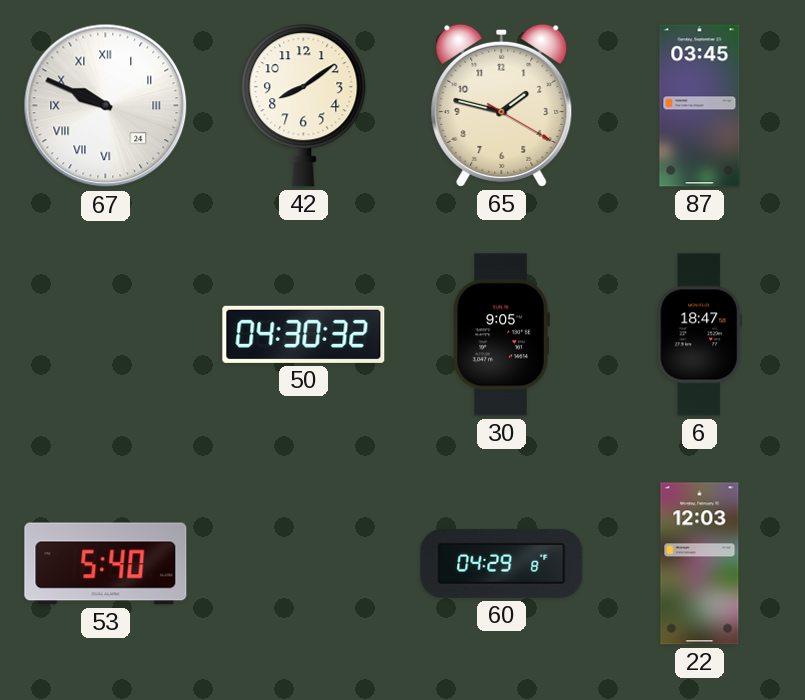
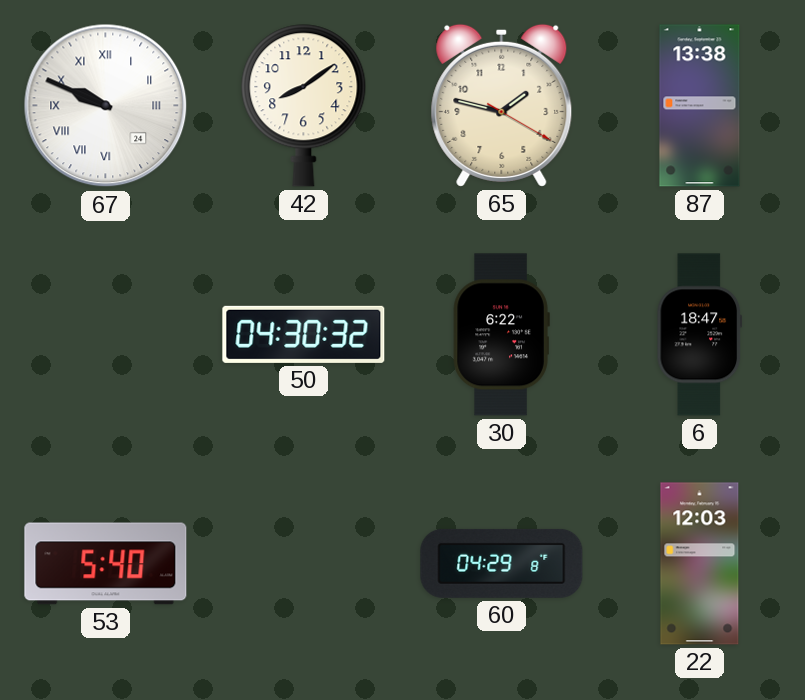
87: 03:45 -> 13:38
30: 9:05 -> 6:22
